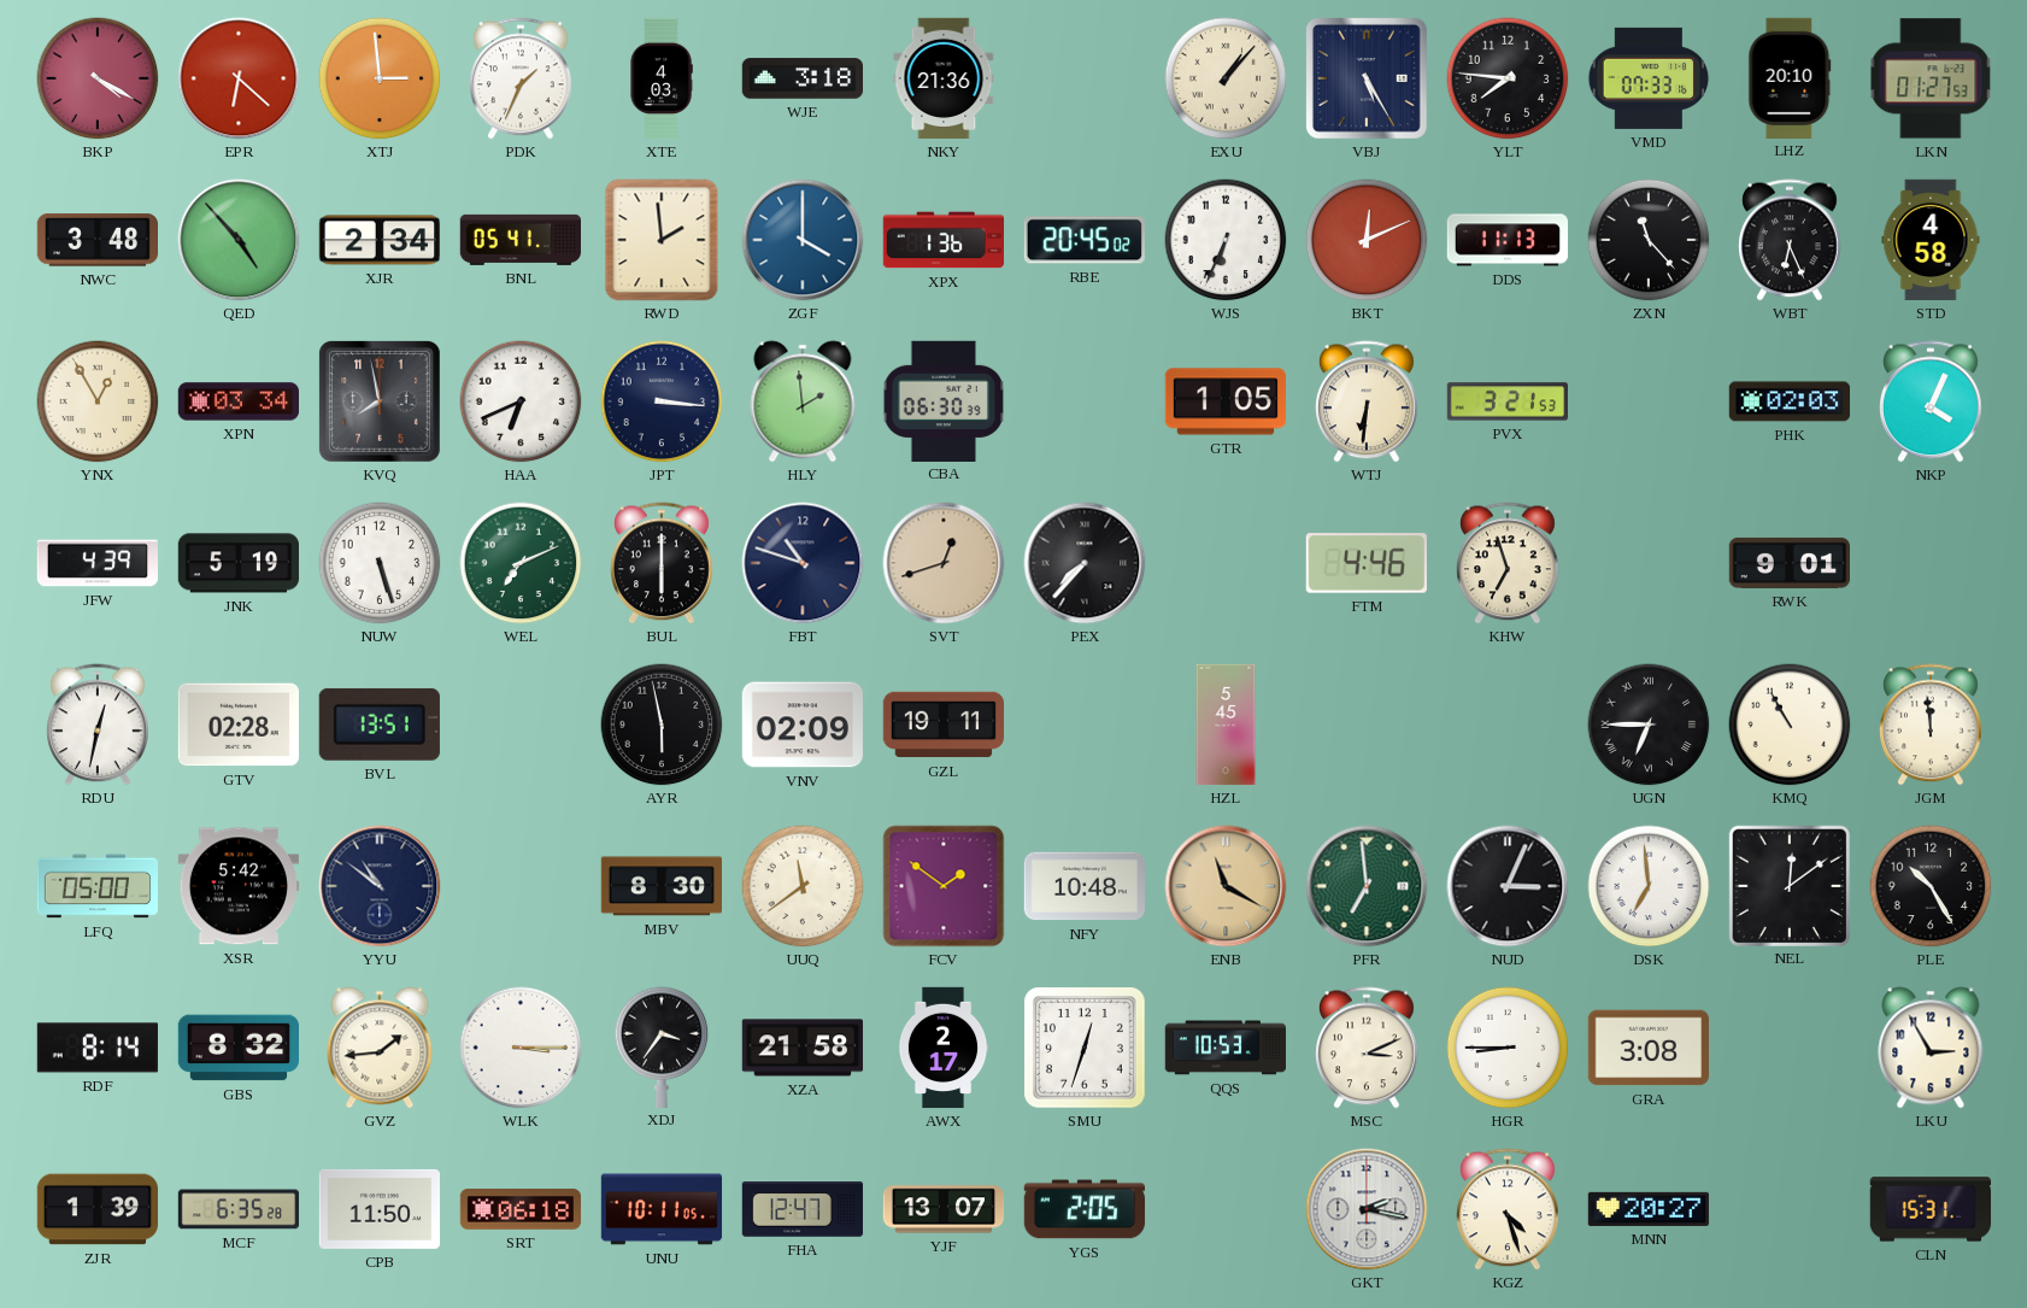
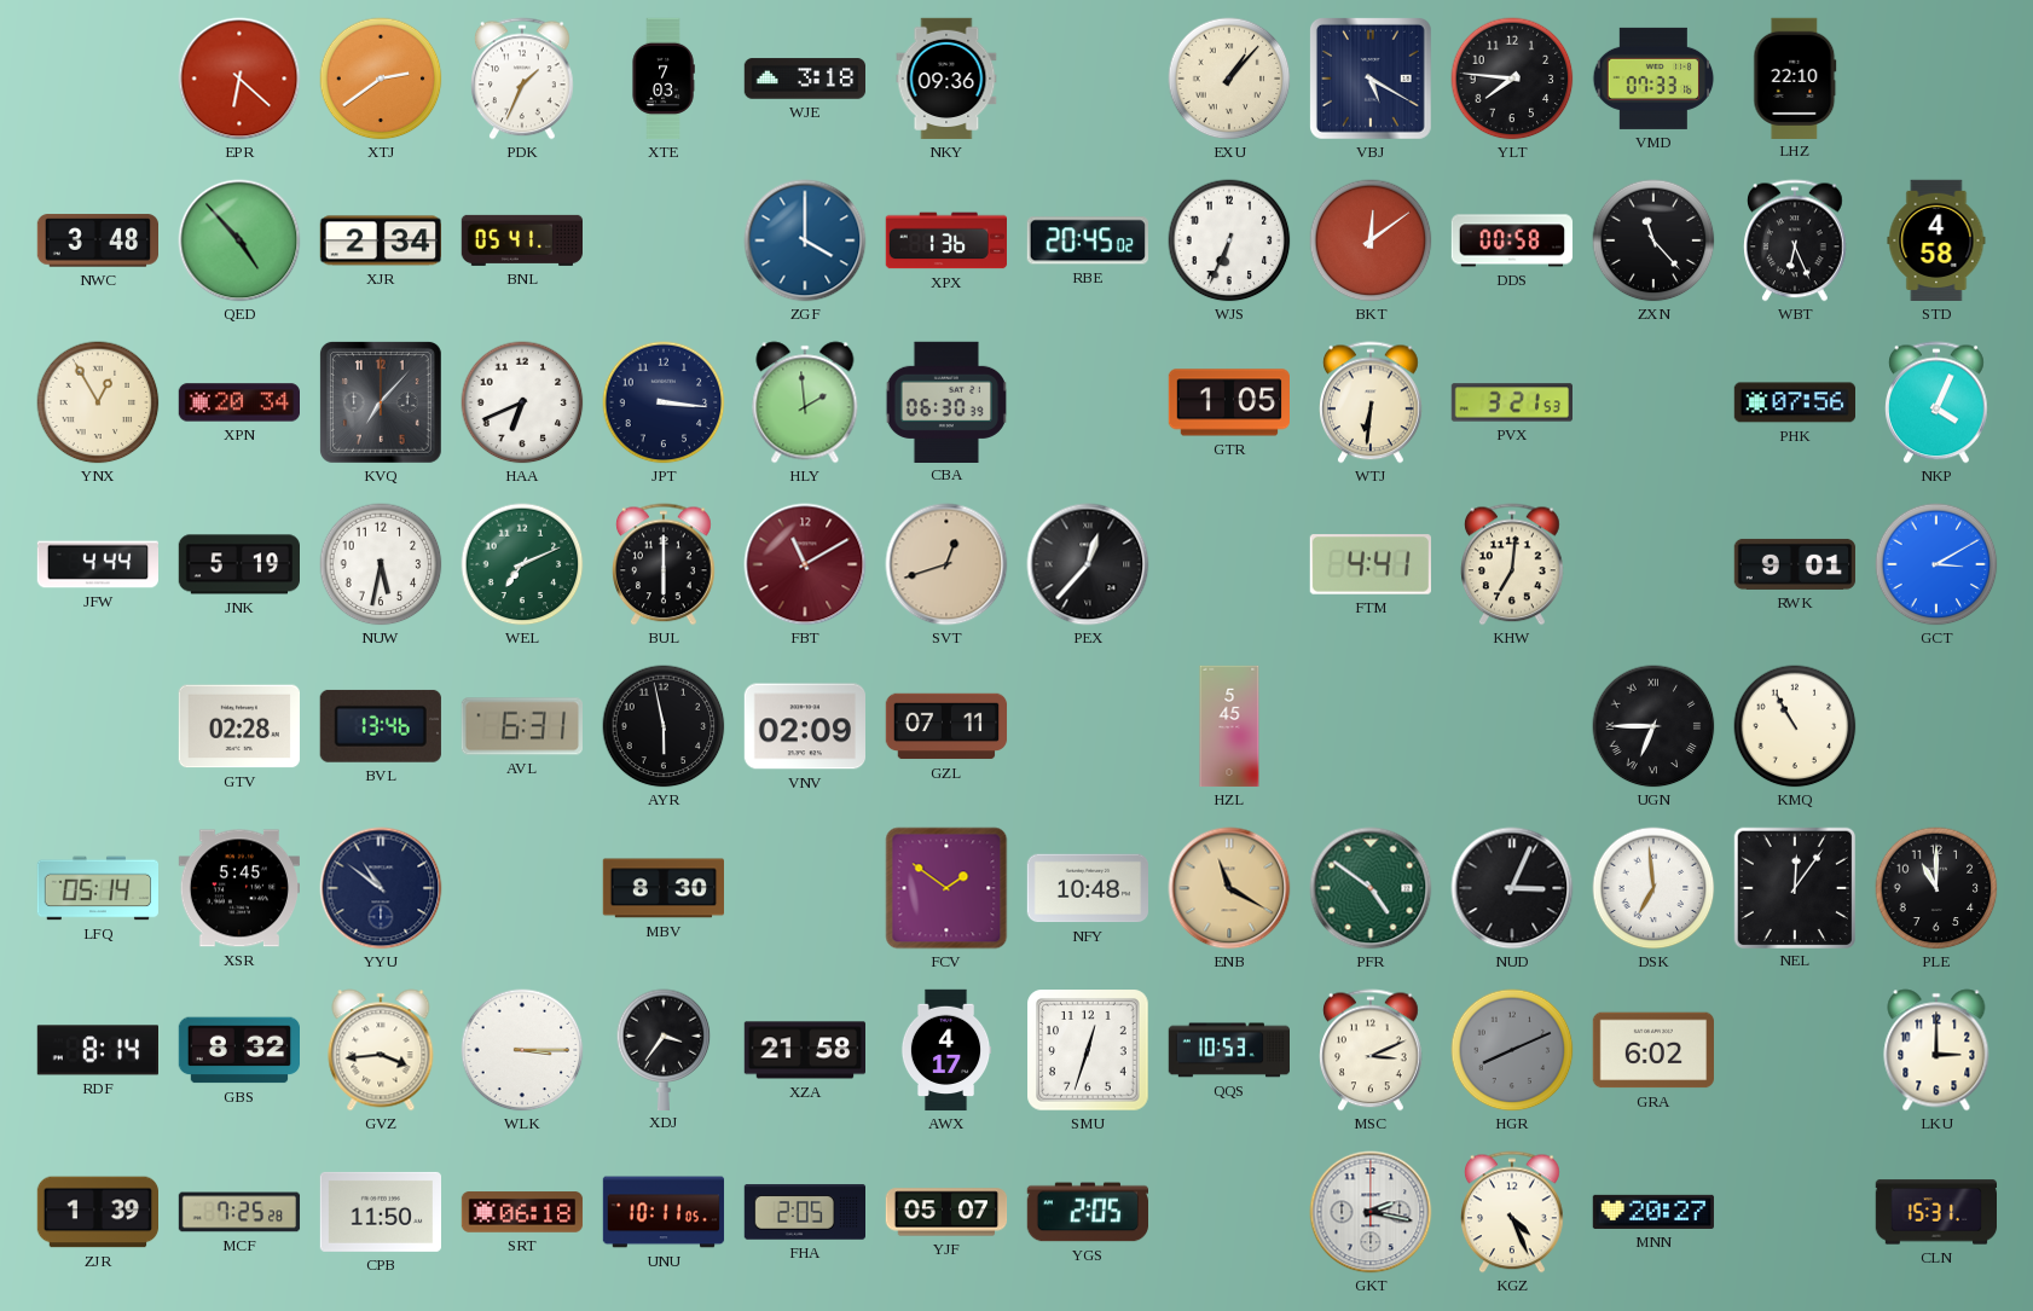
BKP: 4:20 -> none
XTJ: 2:59 -> 2:39
XTE: 4:03 -> 7:03
NKY: 21:36 -> 09:36
VBJ: 5:25 -> 5:20
LHZ: 20:10 -> 22:10
LKN: 01:27 -> none
RWD: 1:59 -> none
BKT: 12:11 -> 12:09
DDS: 11:13 -> 00:58
XPN: 03:34 -> 20:34
KVQ: 7:58 -> 7:07
PHK: 02:03 -> 07:56
JFW: 4:39 -> 4:44
NUW: 5:27 -> 5:32
FBT: 10:48 -> 11:10
FBT dial: navy -> burgundy
PEX: 7:37 -> 12:37
FTM: 4:46 -> 4:41
KHW: 6:57 -> 7:01
GCT: none -> 3:10
RDU: 12:32 -> none
BVL: 13:51 -> 13:46
AVL: none -> 6:31
GZL: 19:11 -> 07:11
JGM: 11:59 -> none
LFQ: 05:00 -> 05:14
XSR: 5:42 -> 5:45
UUQ: 11:39 -> none
PFR: 6:59 -> 4:51
NEL: 12:09 -> 12:06
PLE: 10:25 -> 11:00
GVZ: 1:44 -> 3:44
AWX: 2:17 -> 4:17
HGR: 8:45 -> 8:11
HGR dial: white -> grey
GRA: 3:08 -> 6:02
LKU: 2:55 -> 3:00
MCF: 6:35 -> 7:25
FHA: 12:47 -> 2:05
YJF: 13:07 -> 05:07
KGZ: 4:27 -> 4:26
